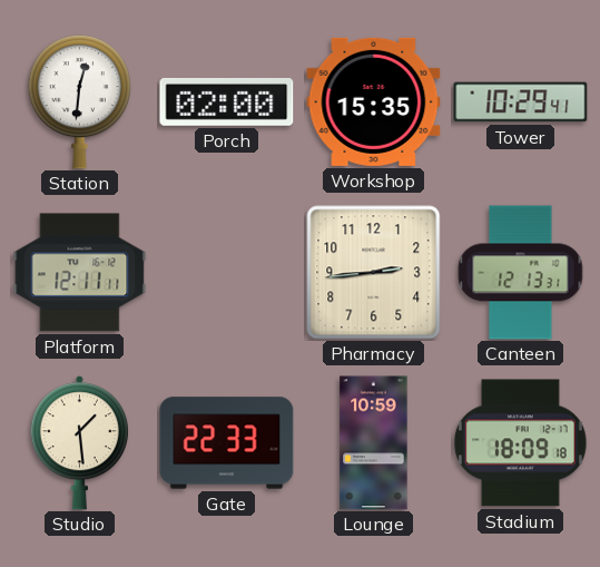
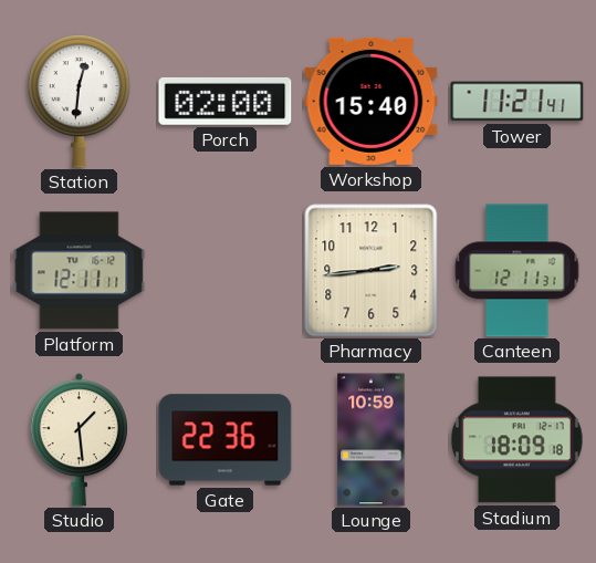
Workshop: 15:35 -> 15:40
Tower: 10:29 -> 11:21
Canteen: 12:13 -> 12:11
Gate: 22:33 -> 22:36
